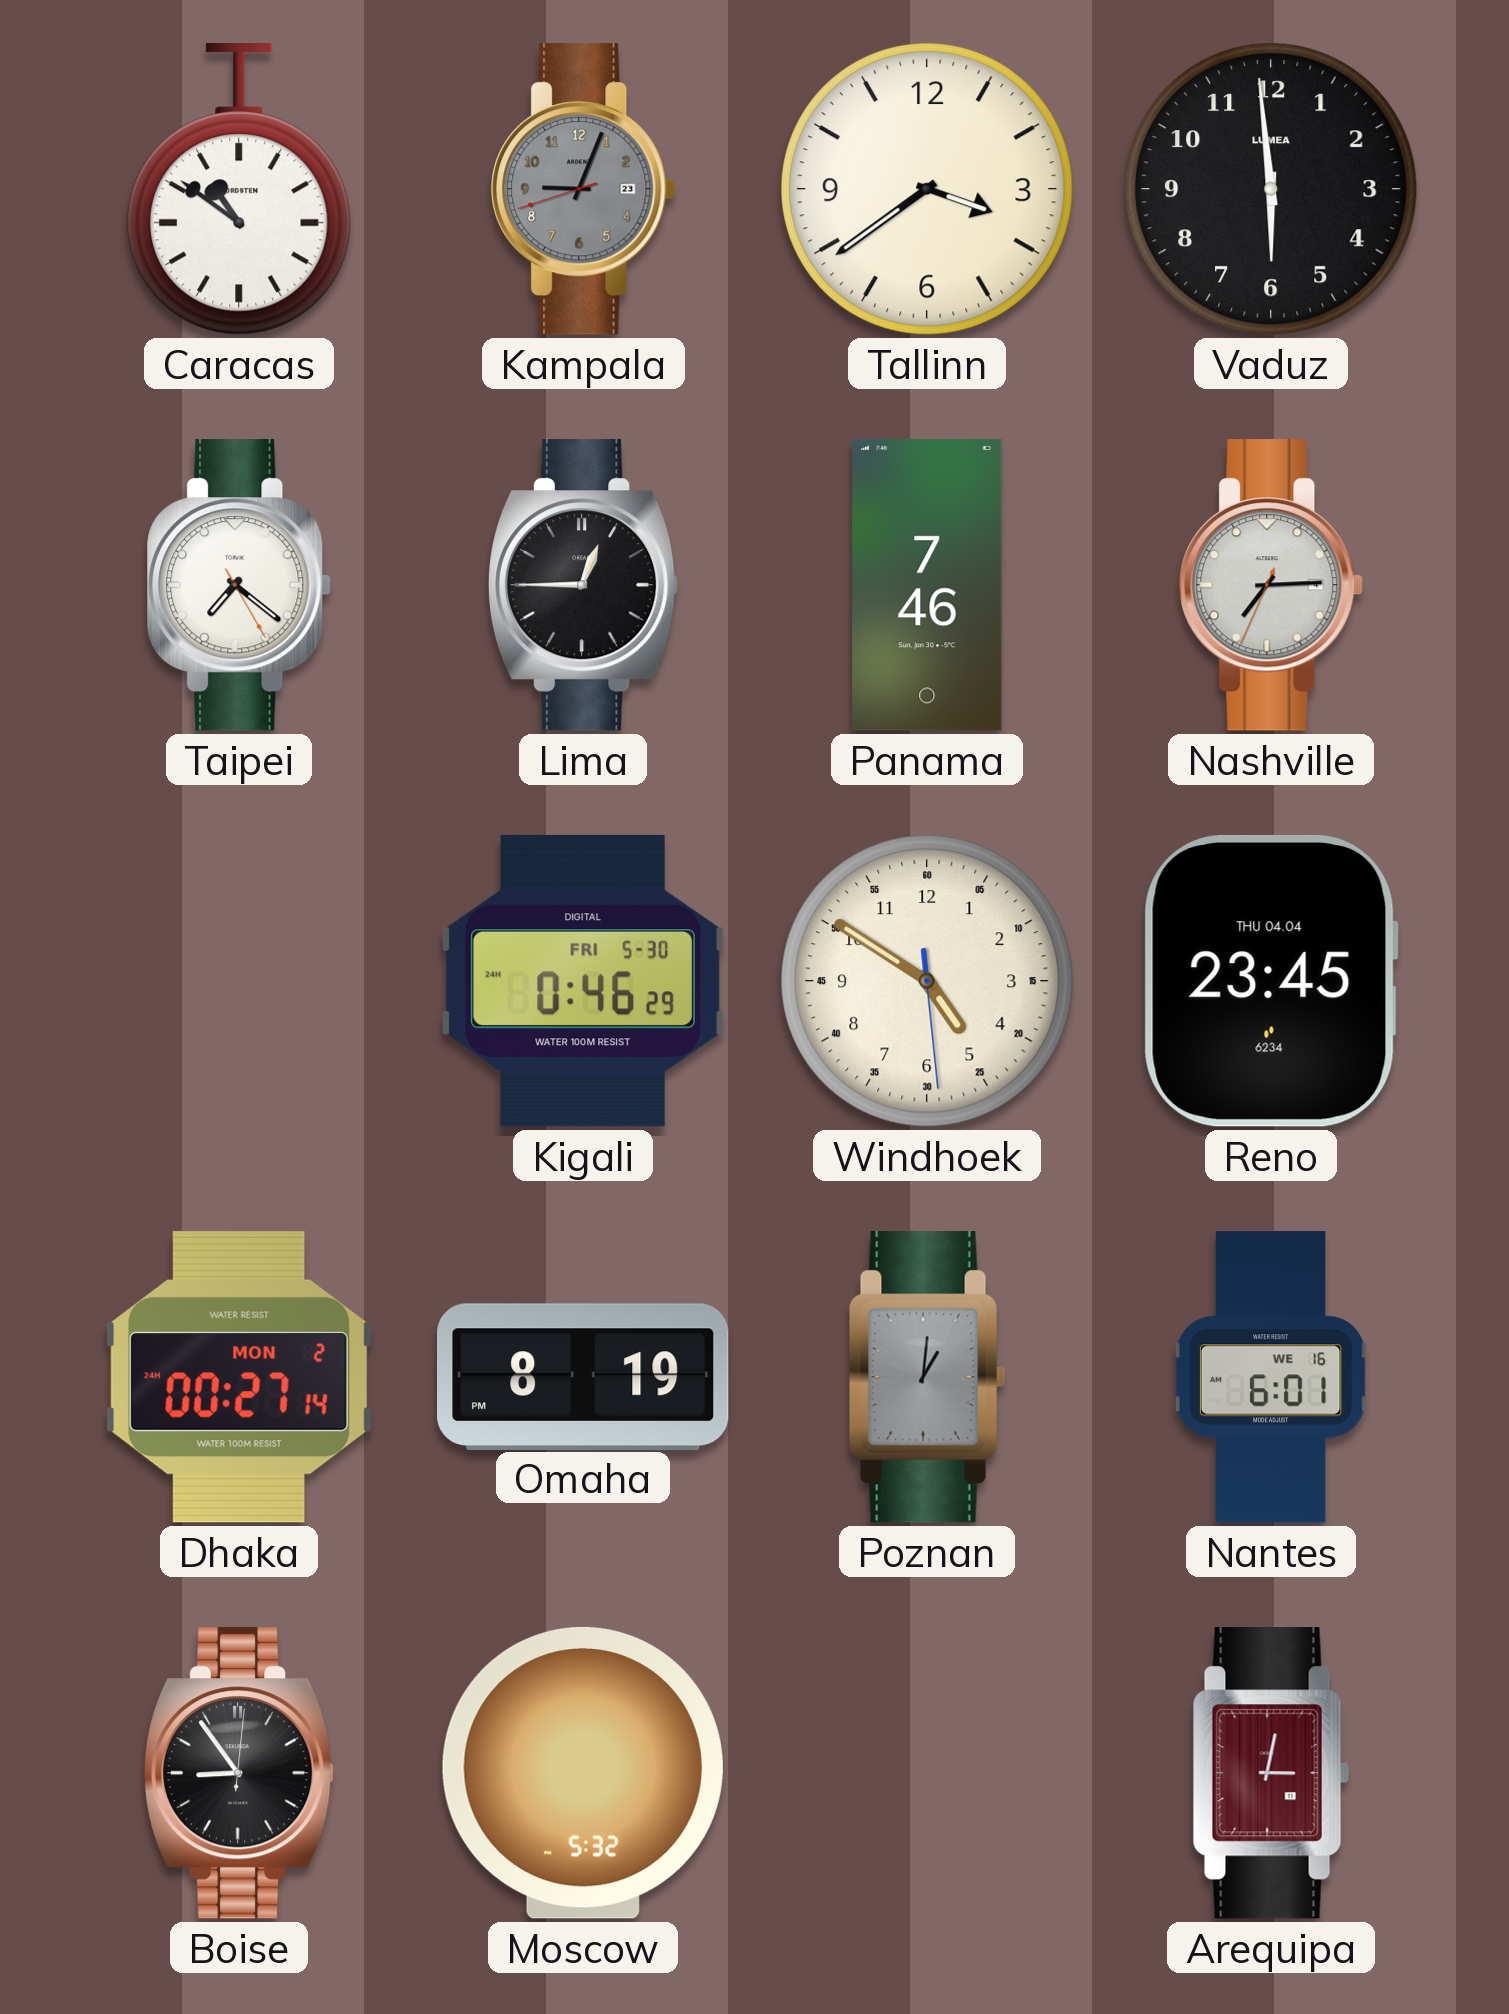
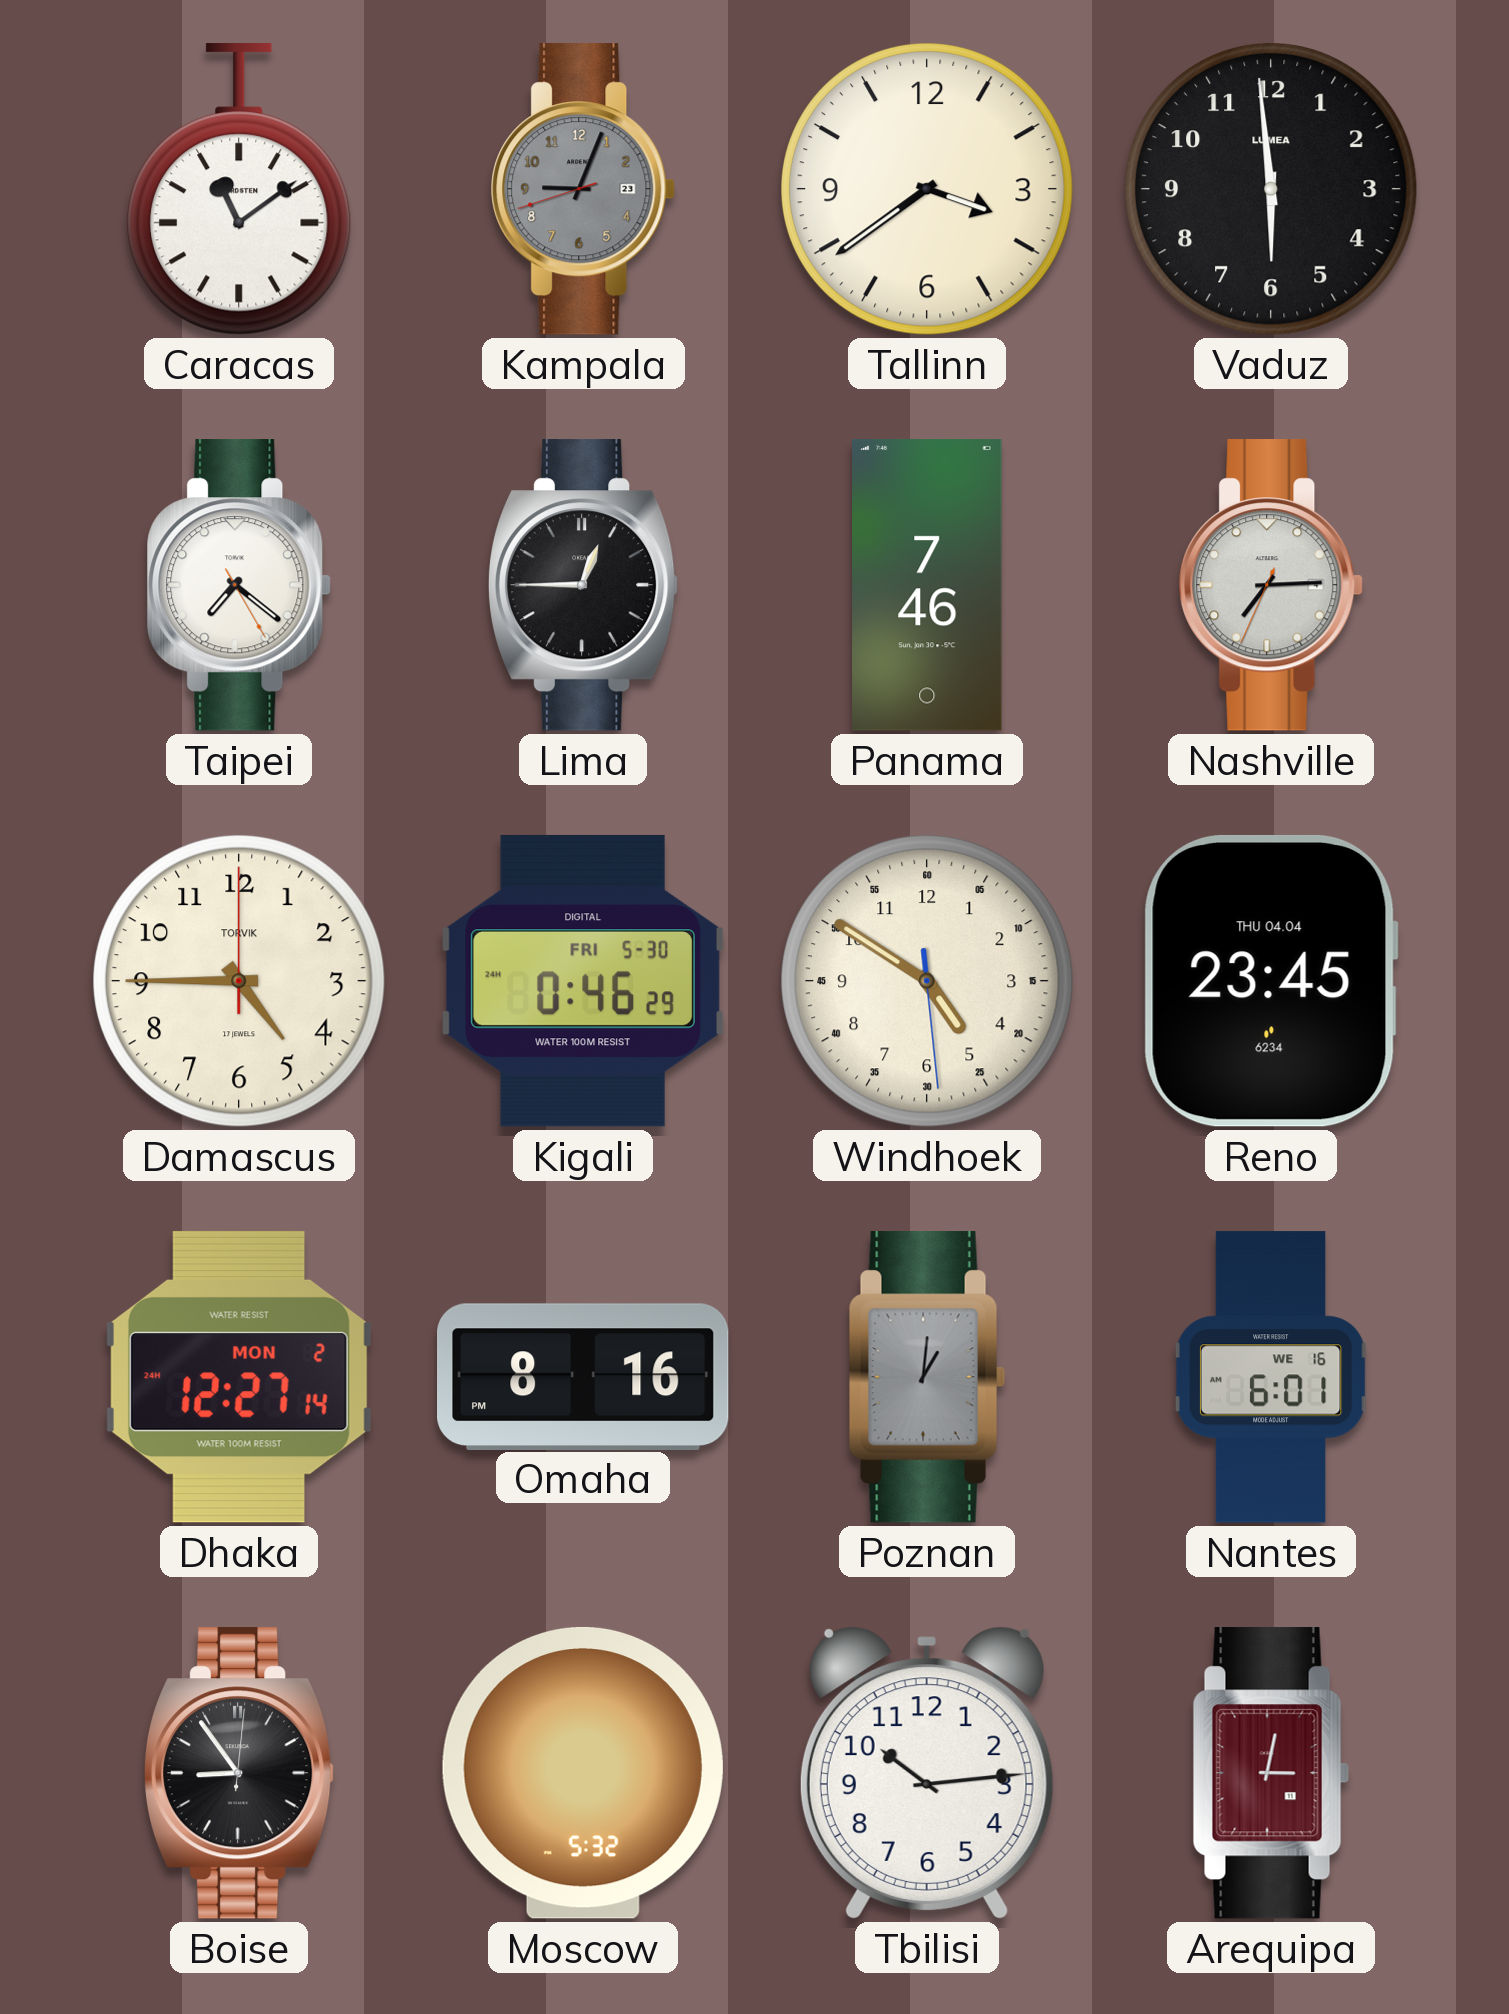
Caracas: 10:51 -> 11:09
Damascus: none -> 4:45
Dhaka: 00:27 -> 12:27
Omaha: 8:19 -> 8:16
Tbilisi: none -> 10:14
